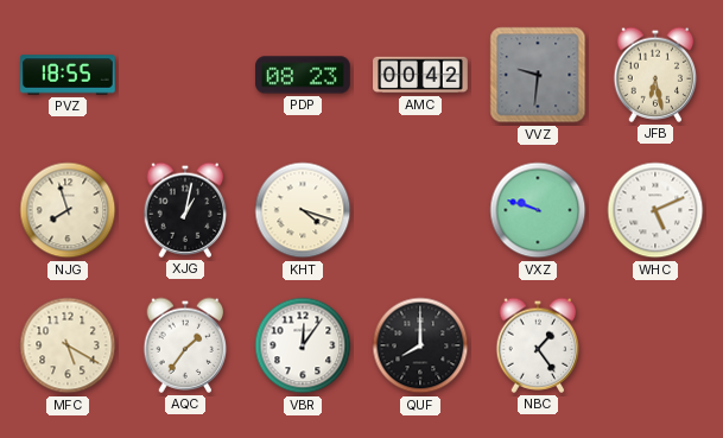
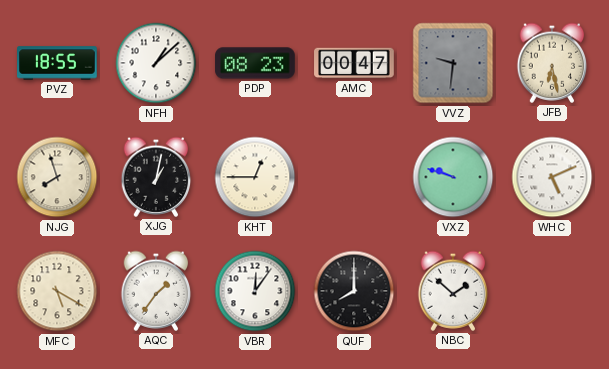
NFH: none -> 1:08
AMC: 00:42 -> 00:47
KHT: 4:18 -> 12:45
NBC: 1:24 -> 1:52
